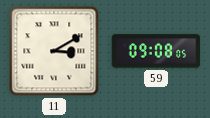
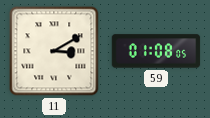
59: 09:08 -> 01:08
